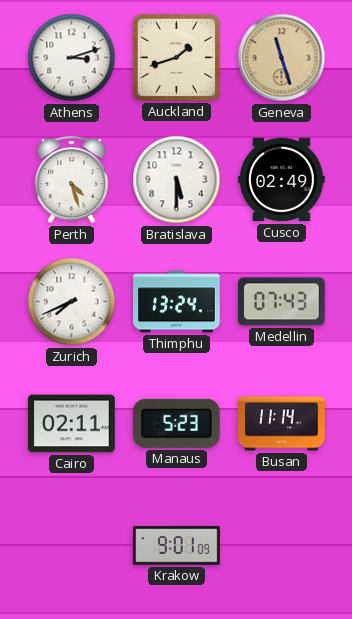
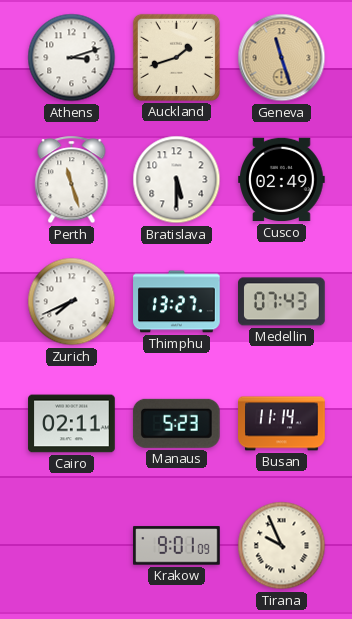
Perth: 4:27 -> 11:27
Thimphu: 13:24 -> 13:27
Tirana: none -> 9:56
